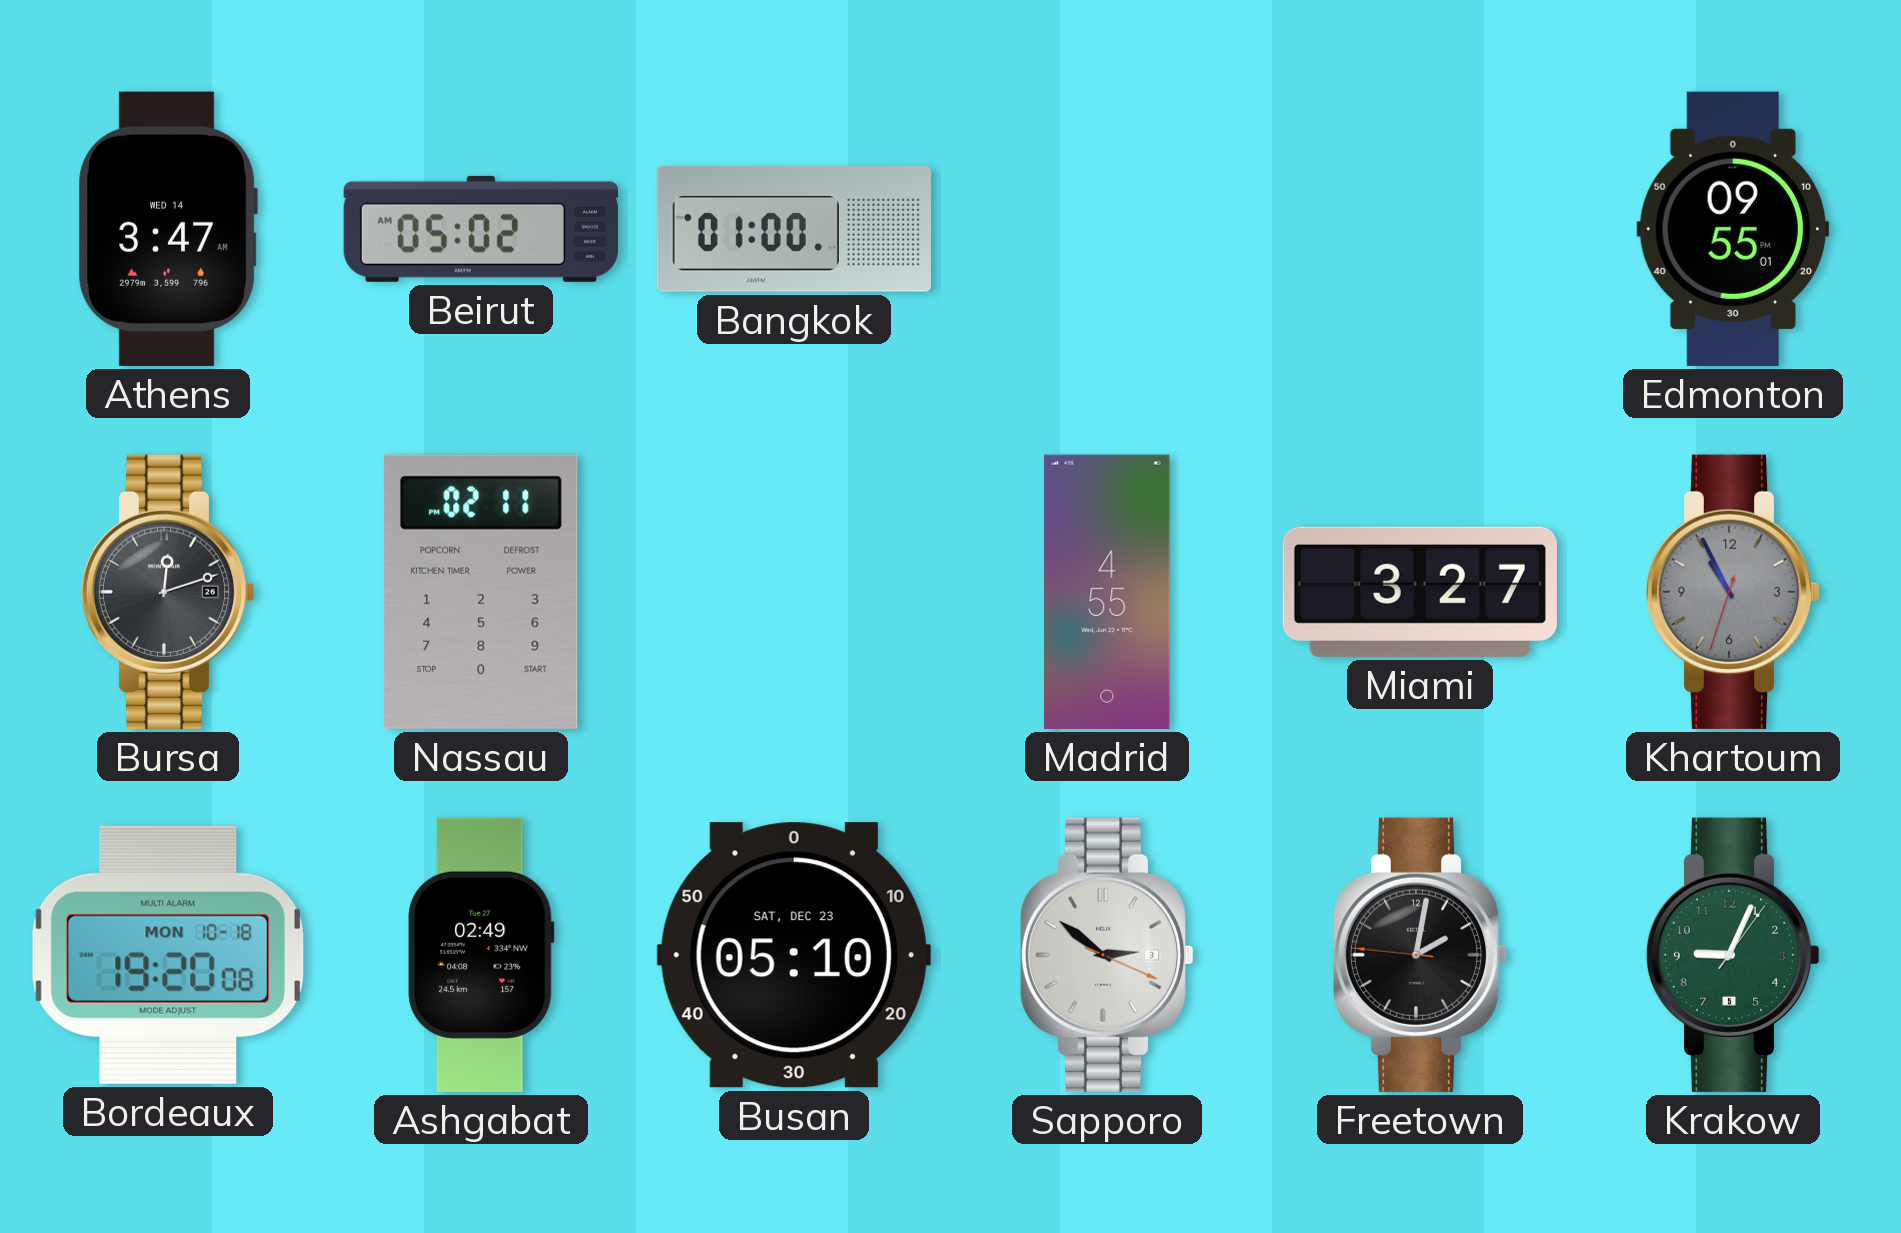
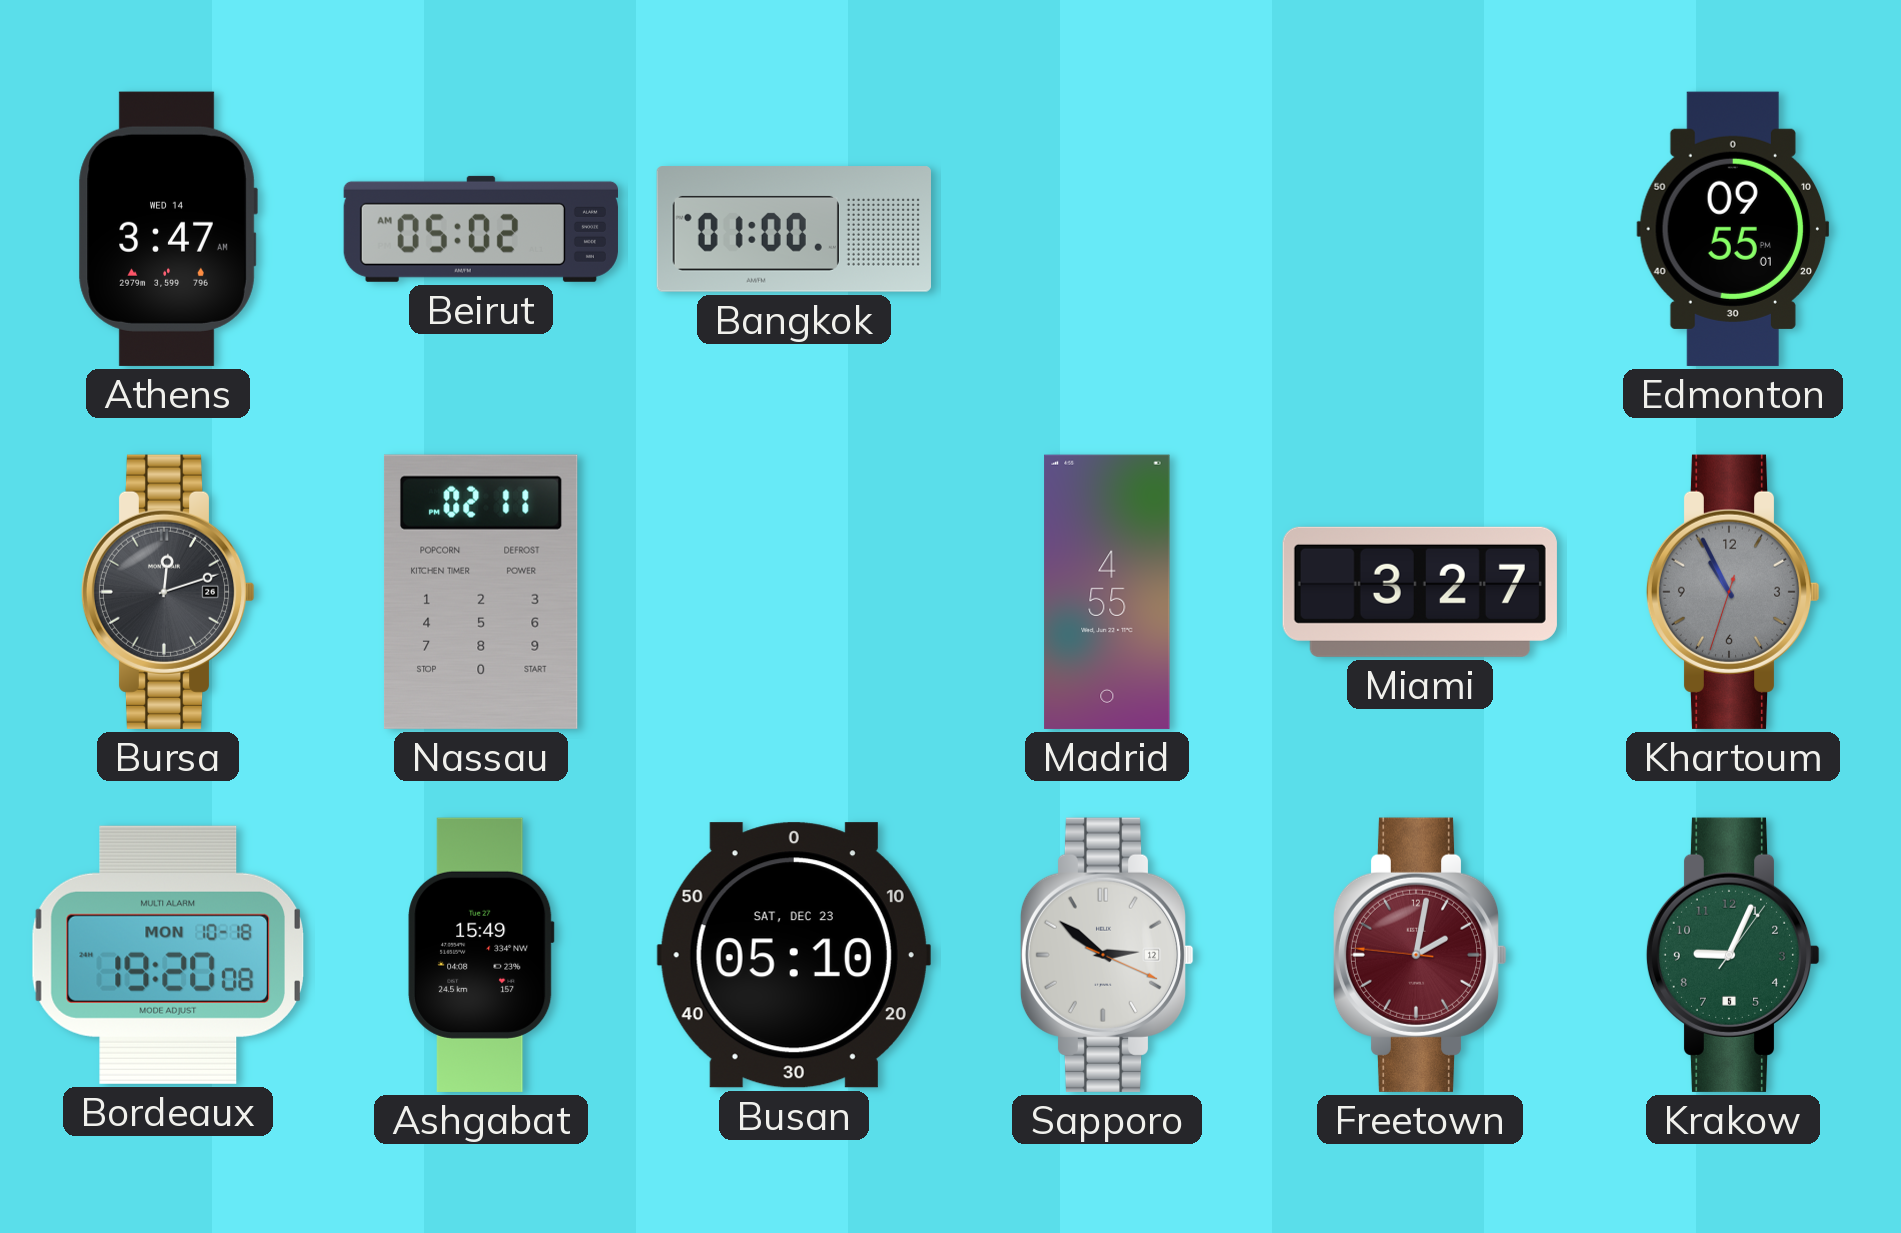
Ashgabat: 02:49 -> 15:49
Sapporo date: 3 -> 12
Freetown dial: black -> burgundy
